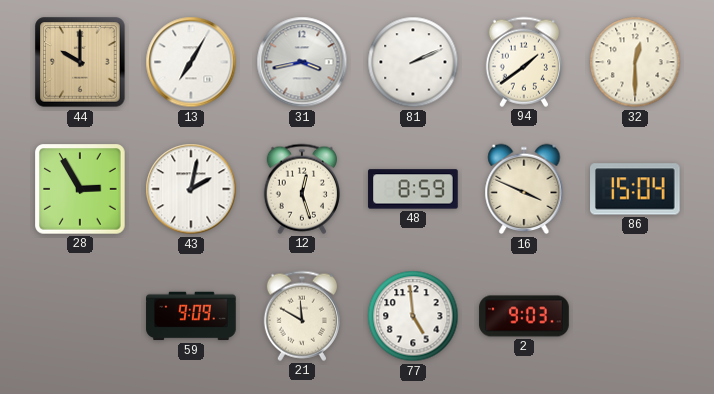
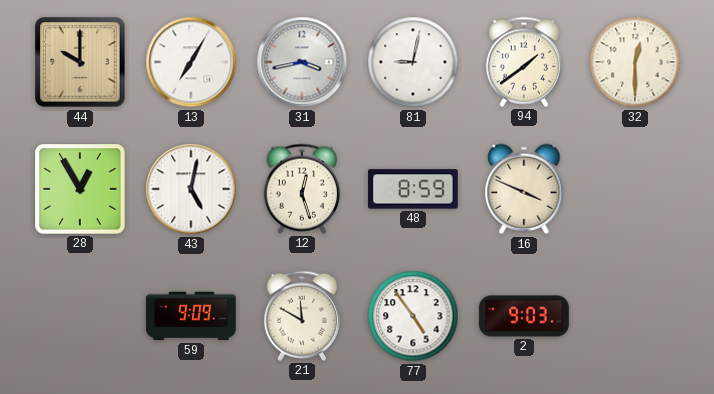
81: 2:11 -> 9:02
28: 2:55 -> 12:55
43: 2:02 -> 5:02
86: 15:04 -> none
77: 4:59 -> 4:54
